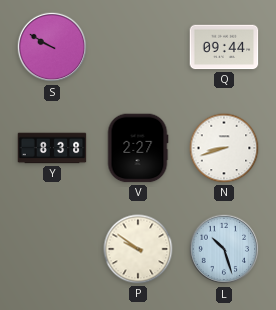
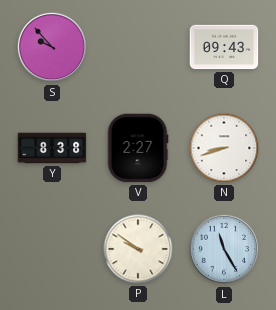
S: 9:50 -> 9:53
Q: 09:44 -> 09:43
L: 10:27 -> 11:25
